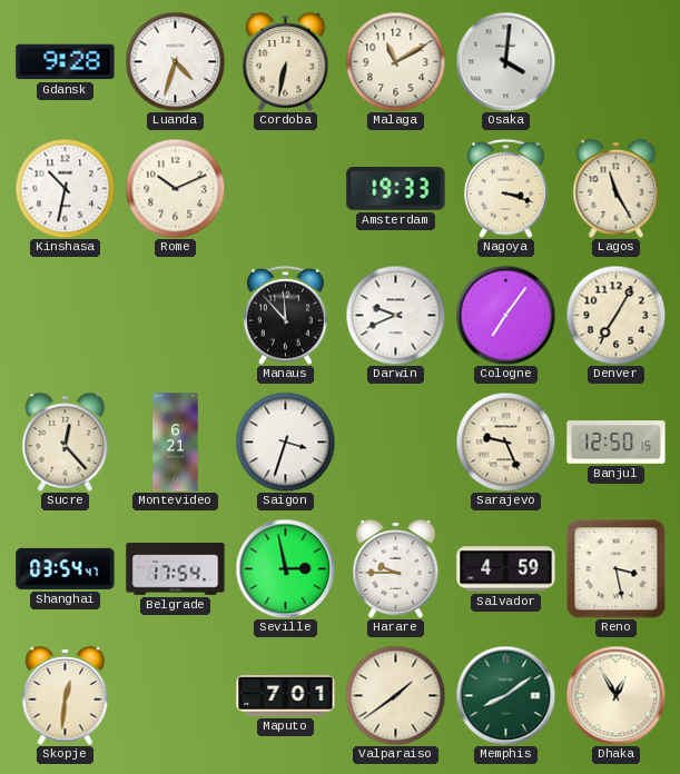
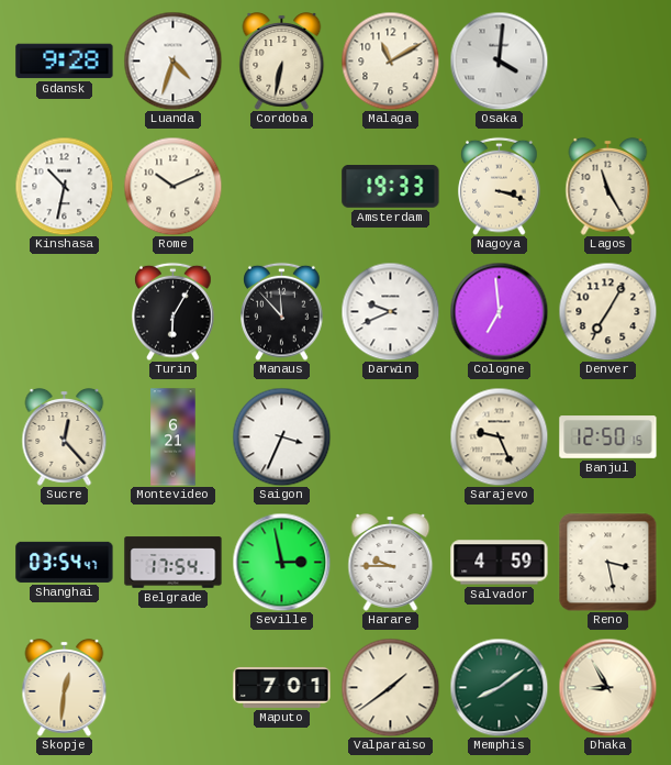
Turin: none -> 6:05
Cologne: 7:06 -> 6:59
Saigon: 3:33 -> 3:34
Dhaka: 12:55 -> 8:55
